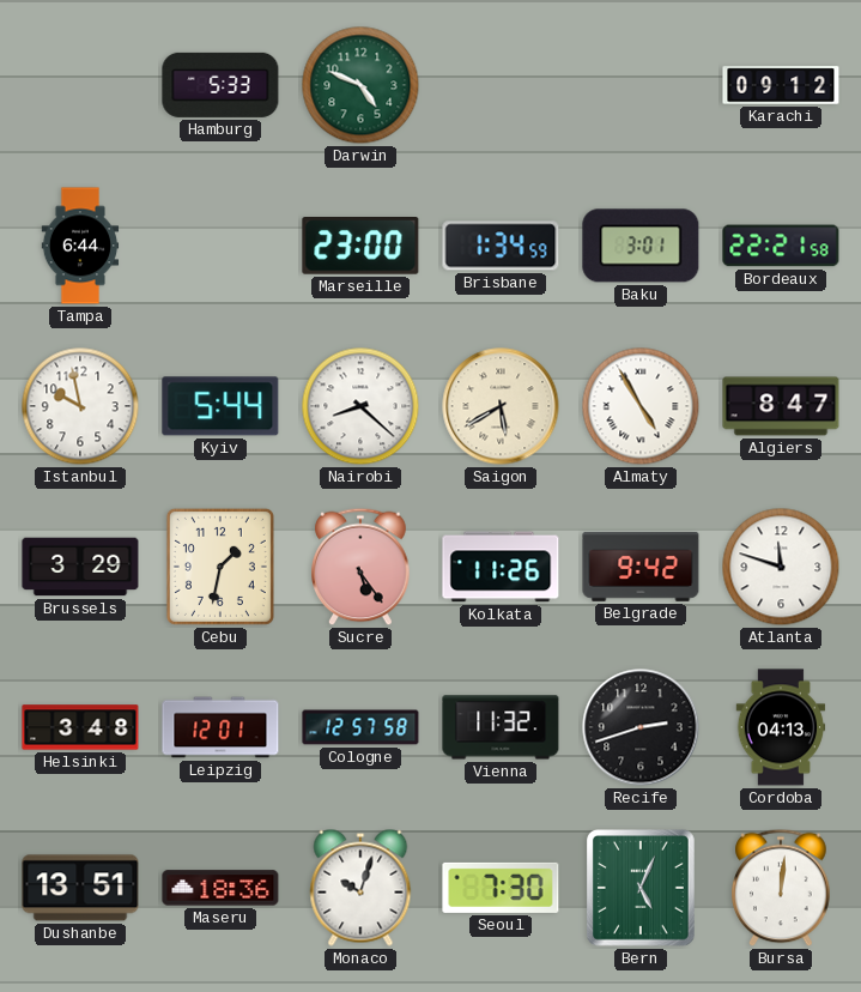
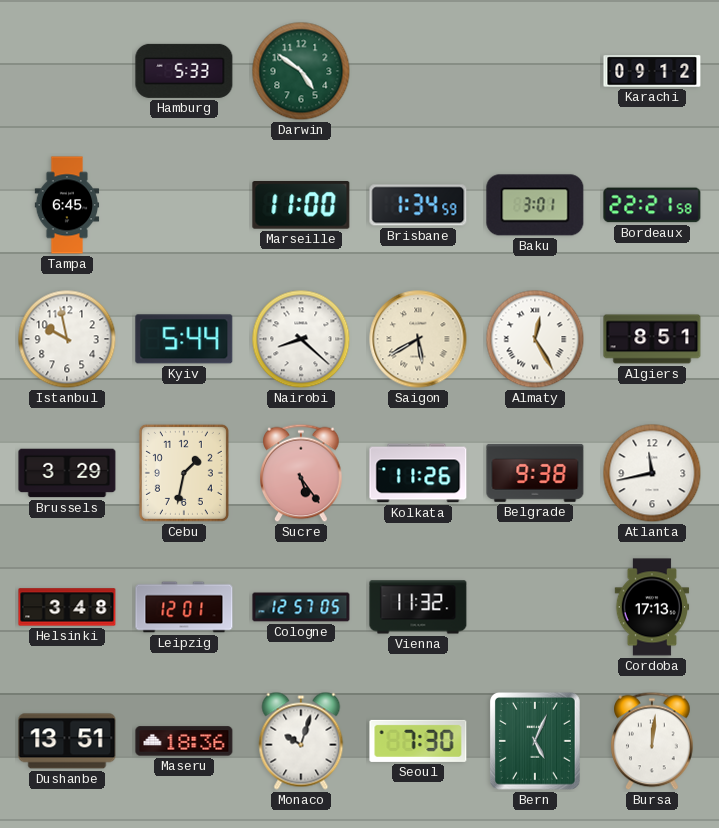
Darwin: 4:49 -> 4:51
Tampa: 6:44 -> 6:45
Marseille: 23:00 -> 11:00
Almaty: 4:55 -> 12:25
Algiers: 8:47 -> 8:51
Belgrade: 9:42 -> 9:38
Atlanta: 11:48 -> 11:43
Cologne: 12:57:58 -> 12:57:05
Recife: 2:42 -> none
Cordoba: 04:13 -> 17:13
